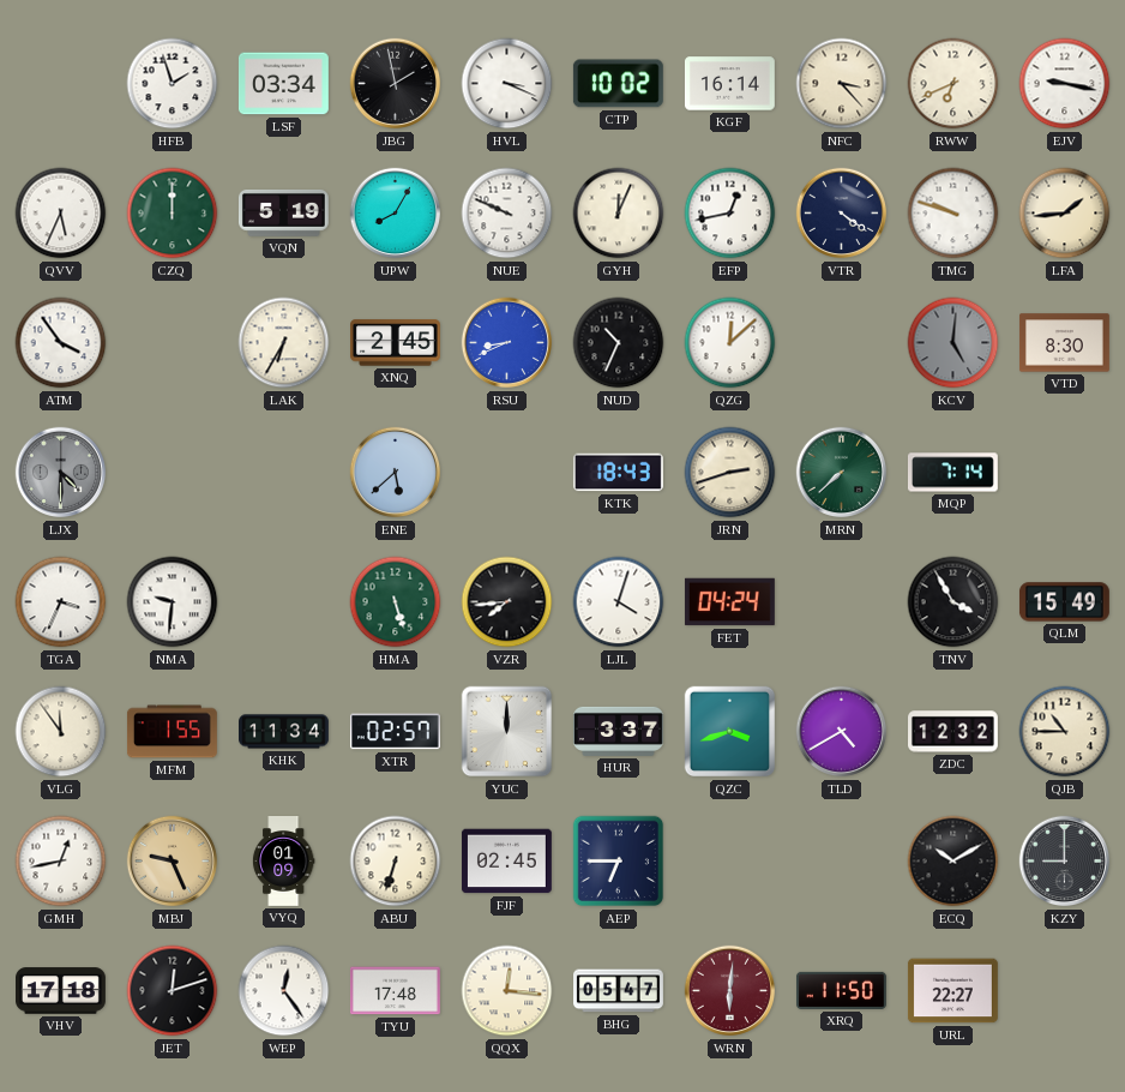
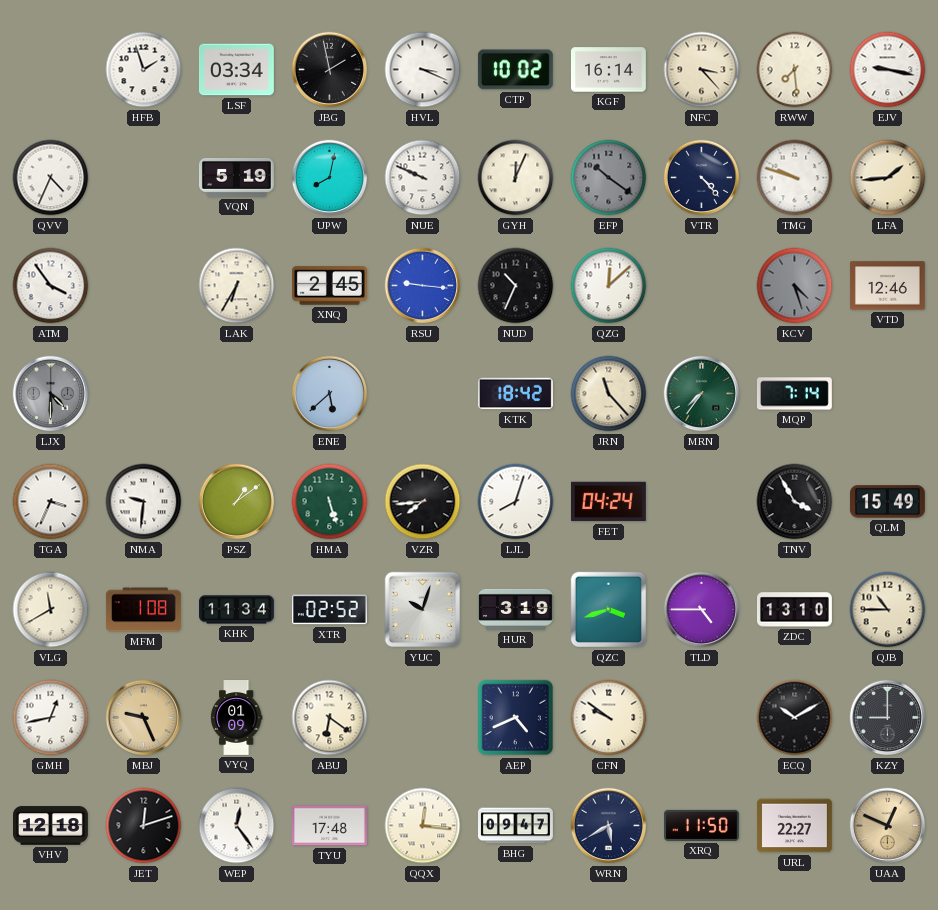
RWW: 6:41 -> 7:29
QVV: 5:34 -> 4:34
CZQ: 12:00 -> none
UPW: 8:05 -> 8:02
EFP: 12:43 -> 10:21
EFP dial: white -> grey
VTR: 4:21 -> 4:23
RSU: 8:41 -> 9:16
KCV: 5:01 -> 4:27
VTD: 8:30 -> 12:46
KTK: 18:43 -> 18:42
JRN: 2:42 -> 11:23
MRN: 7:38 -> 7:36
PSZ: none -> 1:09
LJL: 4:03 -> 8:03
VLG: 11:54 -> 11:40
MFM: 1:55 -> 1:08
XTR: 02:57 -> 02:52
YUC: 12:00 -> 10:03
HUR: 3:37 -> 3:19
TLD: 4:40 -> 4:45
ZDC: 12:32 -> 13:10
ABU: 6:33 -> 6:21
FJF: 02:45 -> none
AEP: 6:45 -> 4:41
CFN: none -> 9:51
VHV: 17:18 -> 12:18
BHG: 05:47 -> 09:47
WRN: 6:01 -> 5:40
WRN dial: burgundy -> navy
UAA: none -> 12:49
